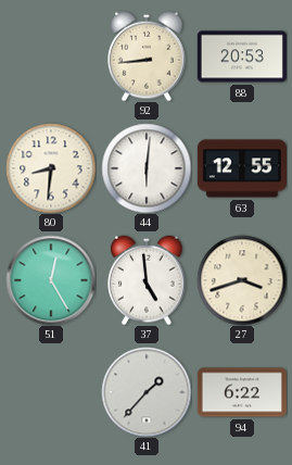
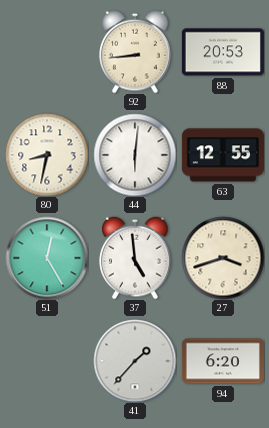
80: 8:31 -> 8:32
94: 6:22 -> 6:20
